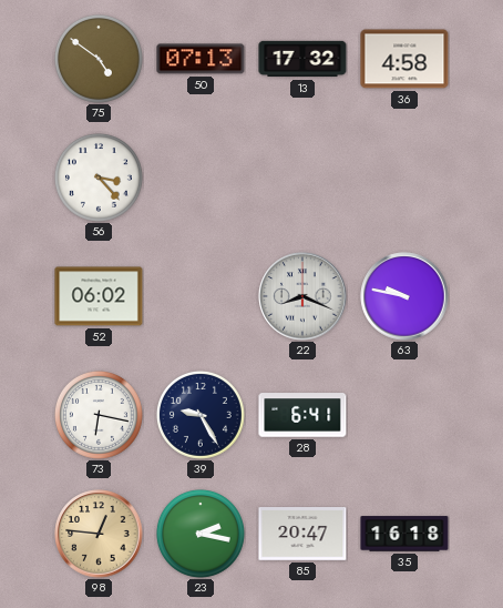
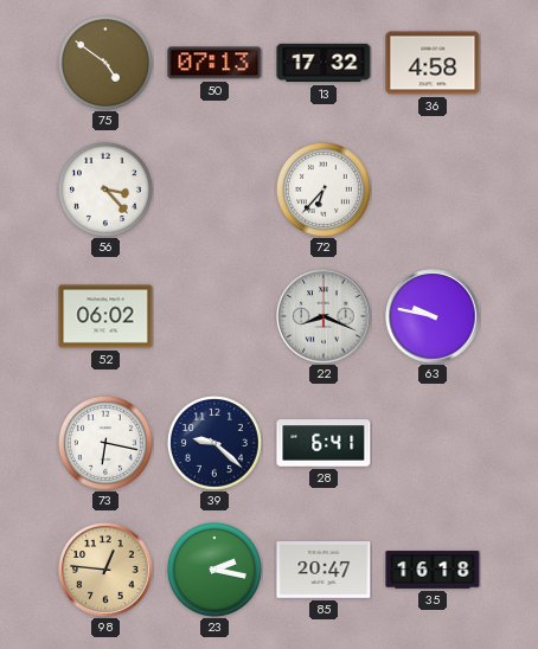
72: none -> 6:37
39: 9:25 -> 9:22
